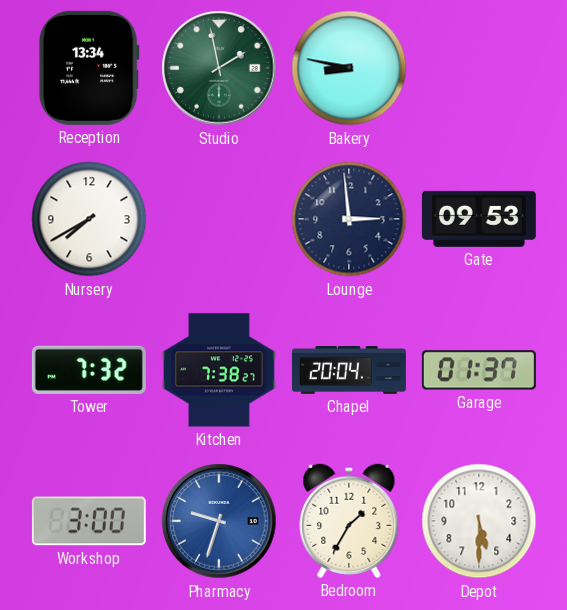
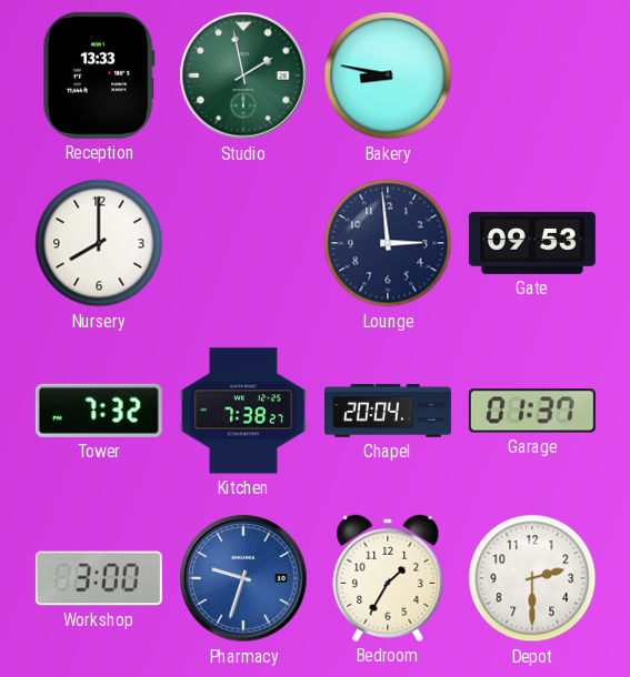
Reception: 13:34 -> 13:33
Nursery: 7:40 -> 8:00
Depot: 5:30 -> 2:30
